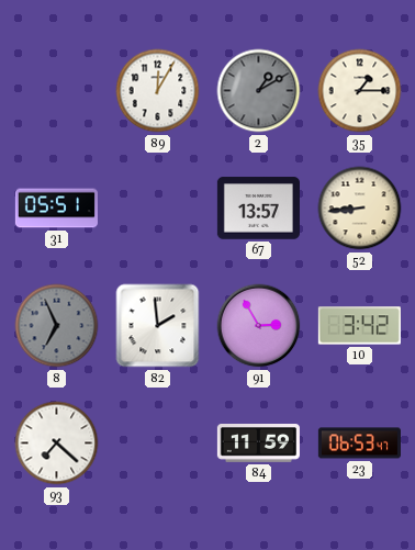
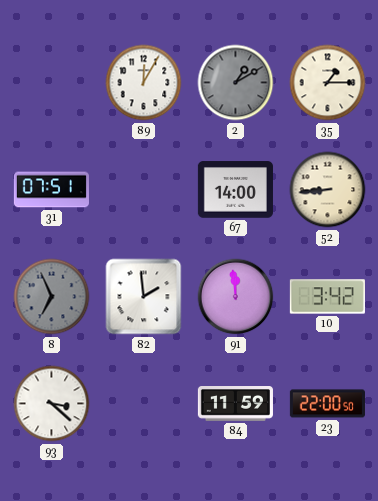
31: 05:51 -> 07:51
67: 13:57 -> 14:00
91: 2:55 -> 11:59
93: 7:22 -> 3:22
23: 06:53 -> 22:00
